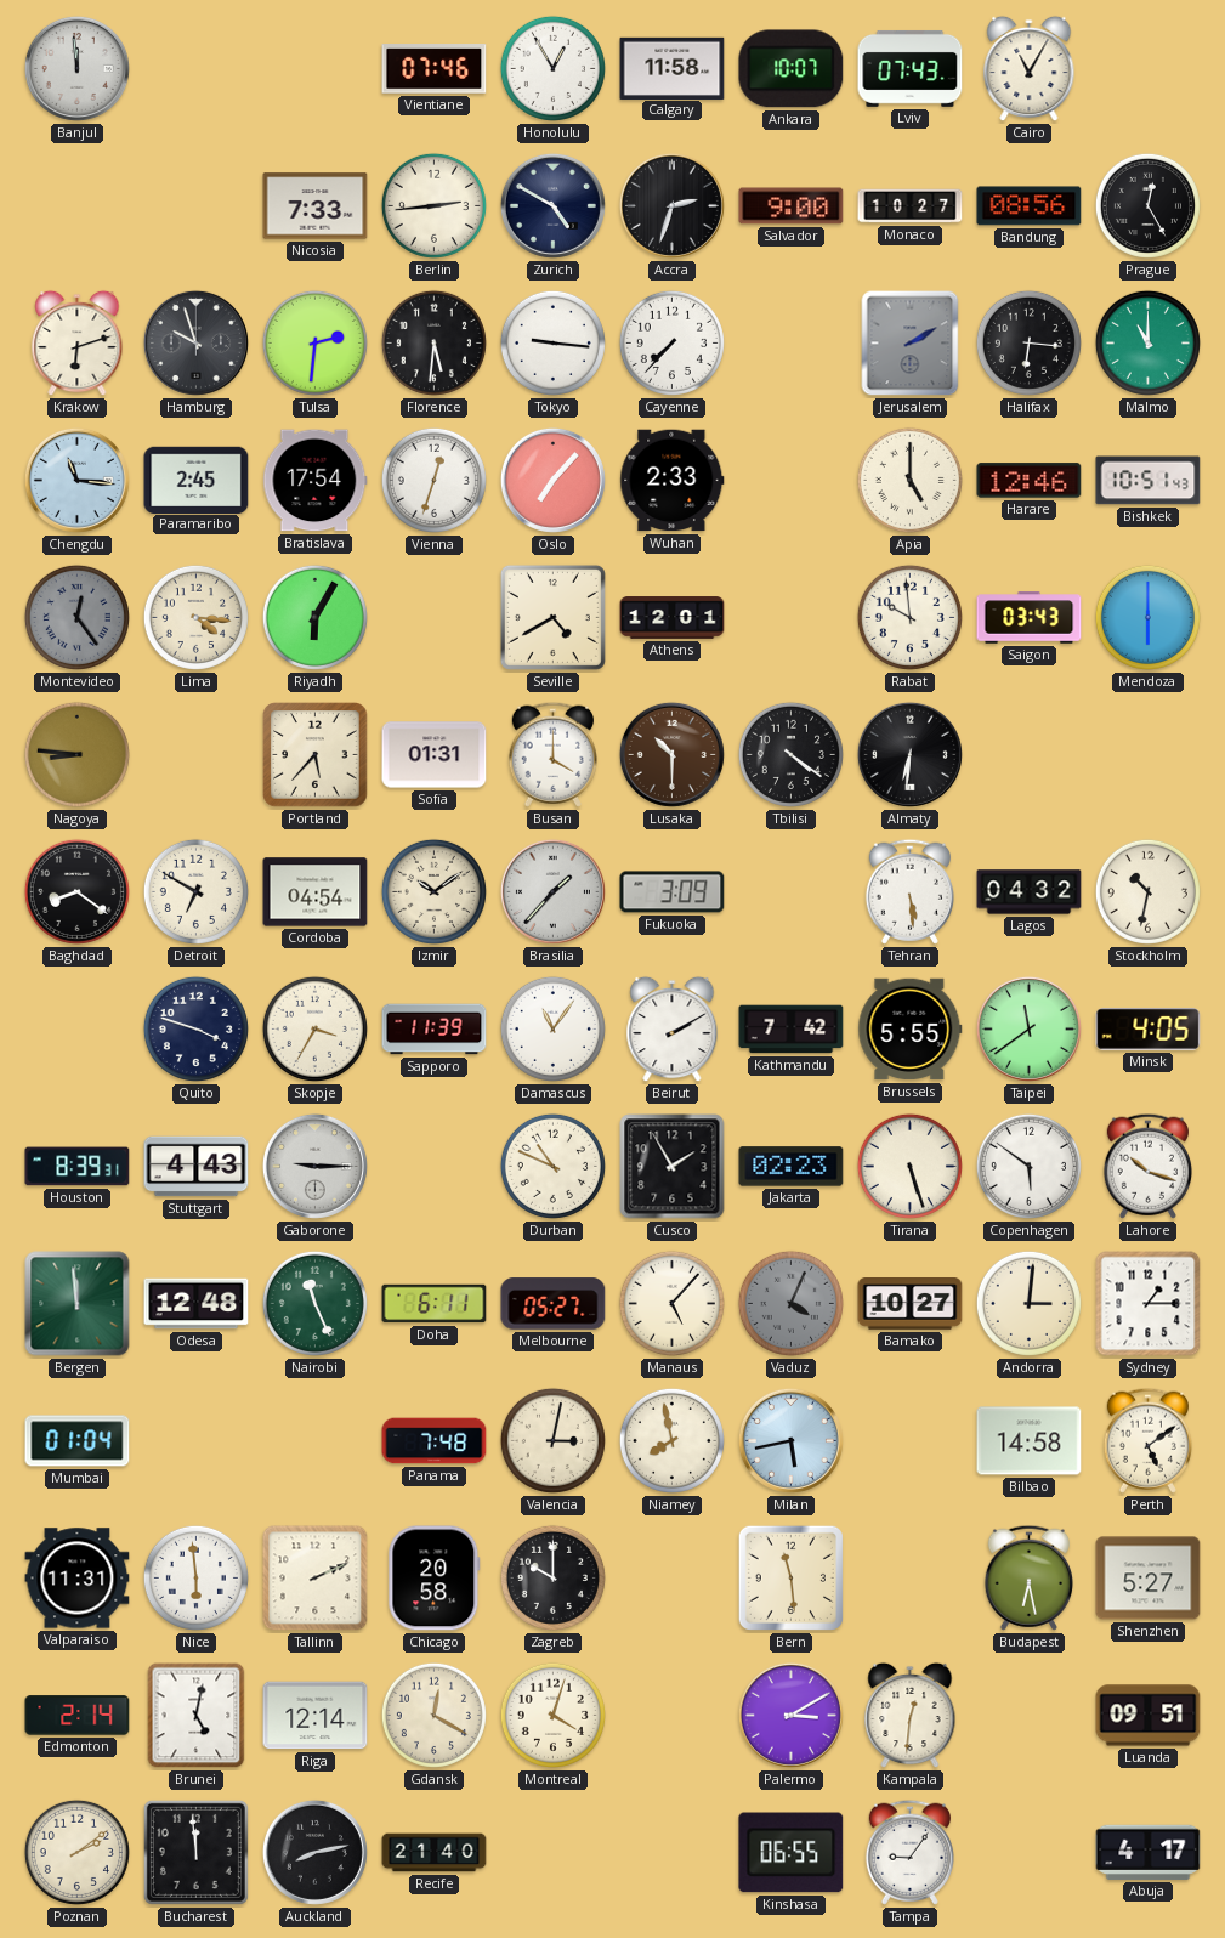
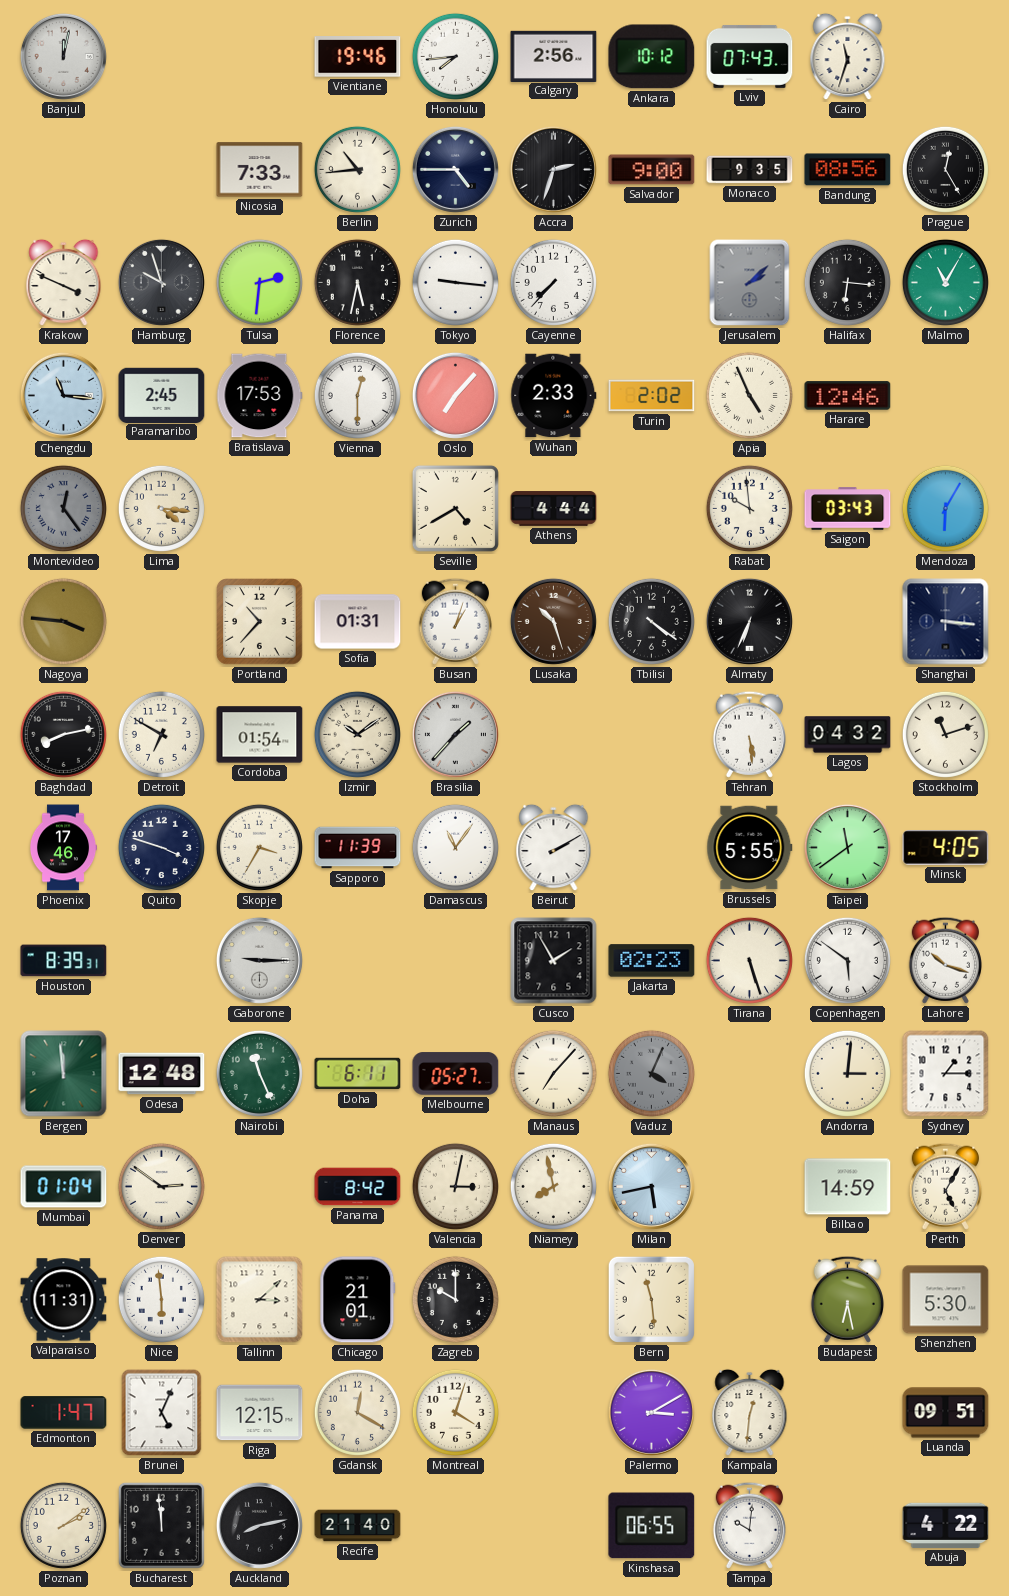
Banjul: 11:59 -> 12:02
Vientiane: 07:46 -> 19:46
Honolulu: 12:55 -> 7:44
Calgary: 11:58 -> 2:56
Ankara: 10:07 -> 10:12
Cairo: 11:05 -> 11:33
Berlin: 2:44 -> 10:44
Zurich: 4:50 -> 4:45
Monaco: 10:27 -> 9:35
Krakow: 6:12 -> 3:49
Florence: 5:31 -> 5:32
Jerusalem: 2:10 -> 2:08
Malmo: 11:00 -> 11:05
Bratislava: 17:54 -> 17:53
Vienna: 12:33 -> 12:30
Turin: none -> 2:02
Apia: 5:00 -> 4:56
Bishkek: 10:51 -> none
Riyadh: 6:05 -> none
Athens: 12:01 -> 4:44
Mendoza: 6:00 -> 6:05
Nagoya: 8:46 -> 3:46
Portland: 5:37 -> 10:37
Busan: 4:00 -> 1:03
Lusaka: 10:30 -> 10:27
Almaty: 6:31 -> 6:34
Shanghai: none -> 3:16
Baghdad: 8:21 -> 8:13
Cordoba: 04:54 -> 01:54
Fukuoka: 3:09 -> none
Stockholm: 10:32 -> 11:12
Phoenix: none -> 17:46
Kathmandu: 7:42 -> none
Stuttgart: 4:43 -> none
Durban: 10:49 -> none
Manaus: 5:07 -> 7:07
Bamako: 10:27 -> none
Denver: none -> 2:51
Panama: 7:48 -> 8:42
Bilbao: 14:58 -> 14:59
Perth: 5:09 -> 5:05
Tallinn: 2:11 -> 3:08
Chicago: 20:58 -> 21:01
Shenzhen: 5:27 -> 5:30
Edmonton: 2:14 -> 1:47
Brunei: 5:02 -> 5:04
Riga: 12:14 -> 12:15
Tampa: 9:06 -> 10:01
Abuja: 4:17 -> 4:22
